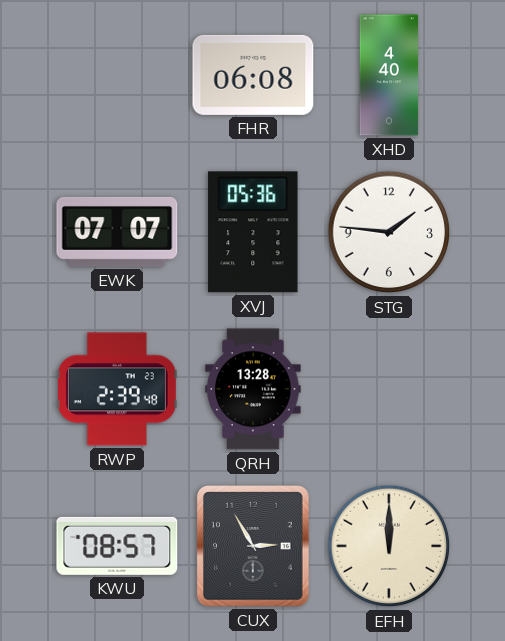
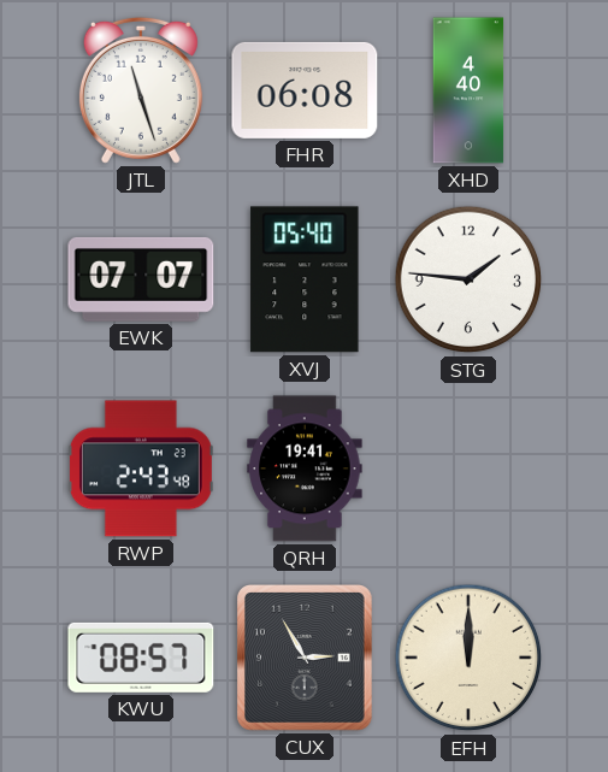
JTL: none -> 11:27
XVJ: 05:36 -> 05:40
RWP: 2:39 -> 2:43
QRH: 13:28 -> 19:41
